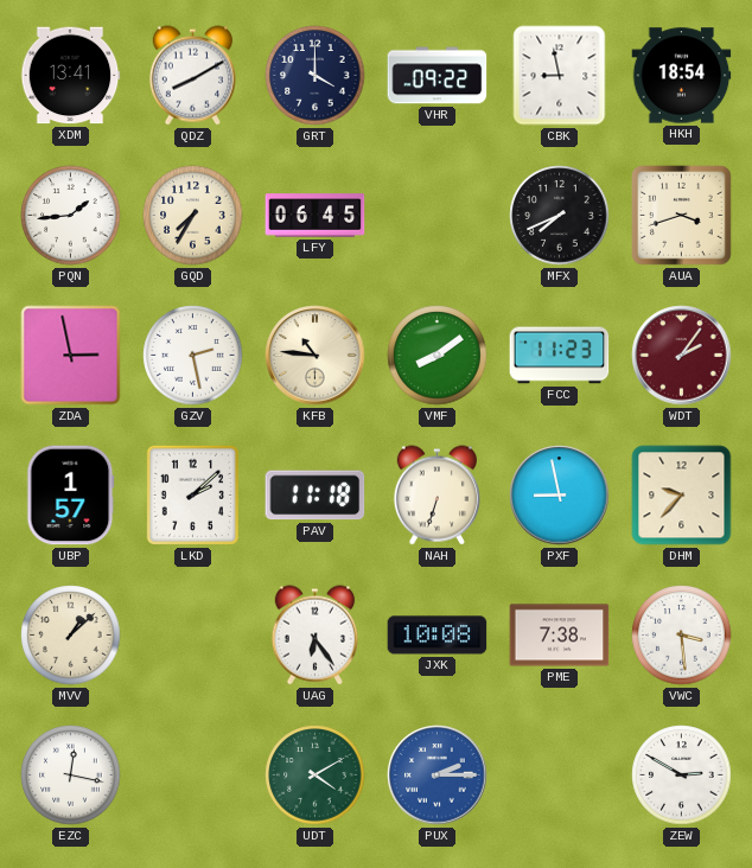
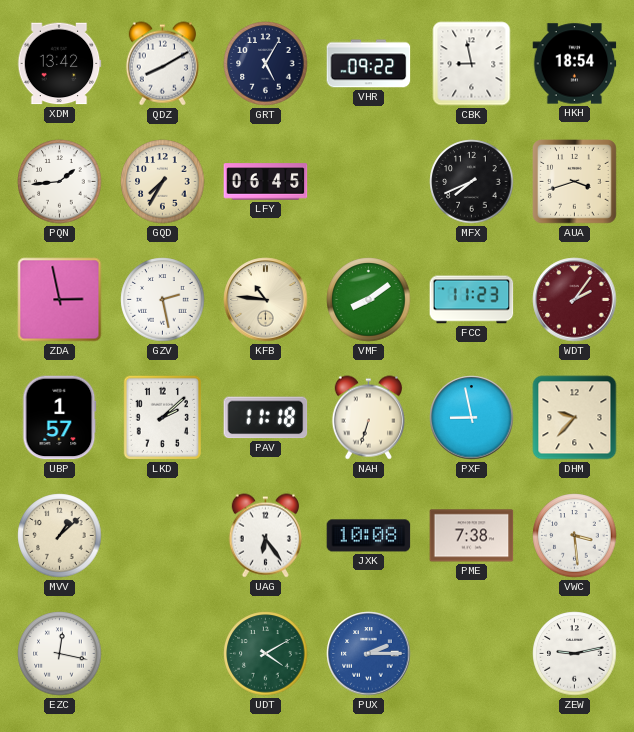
XDM: 13:41 -> 13:42
GRT: 4:00 -> 5:05
ZEW: 2:50 -> 9:13
